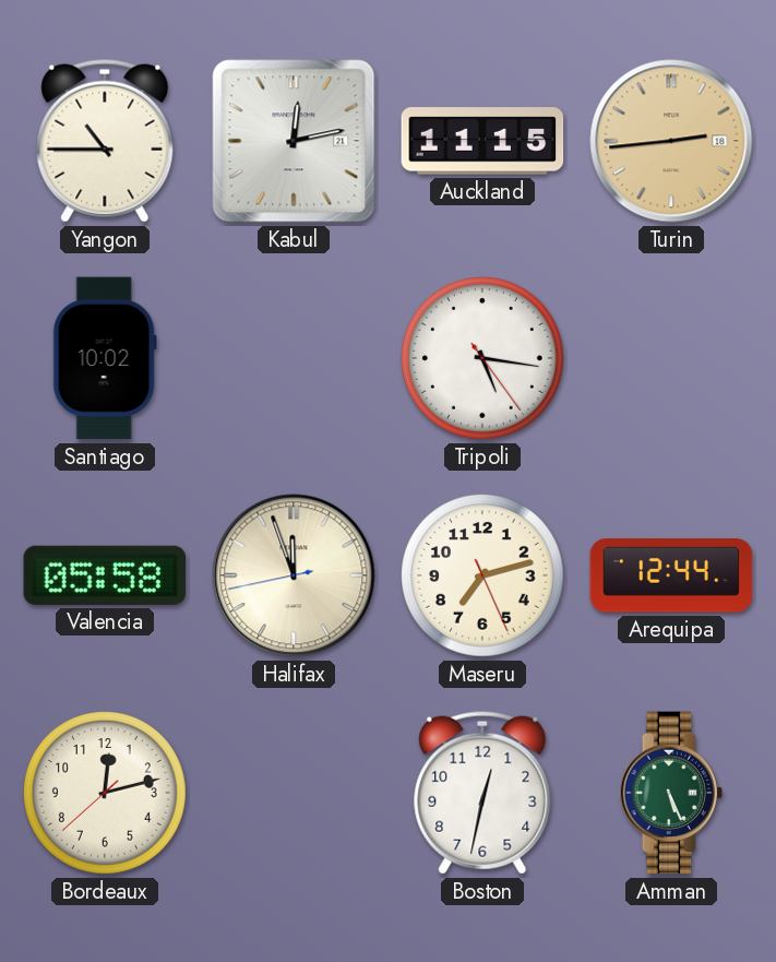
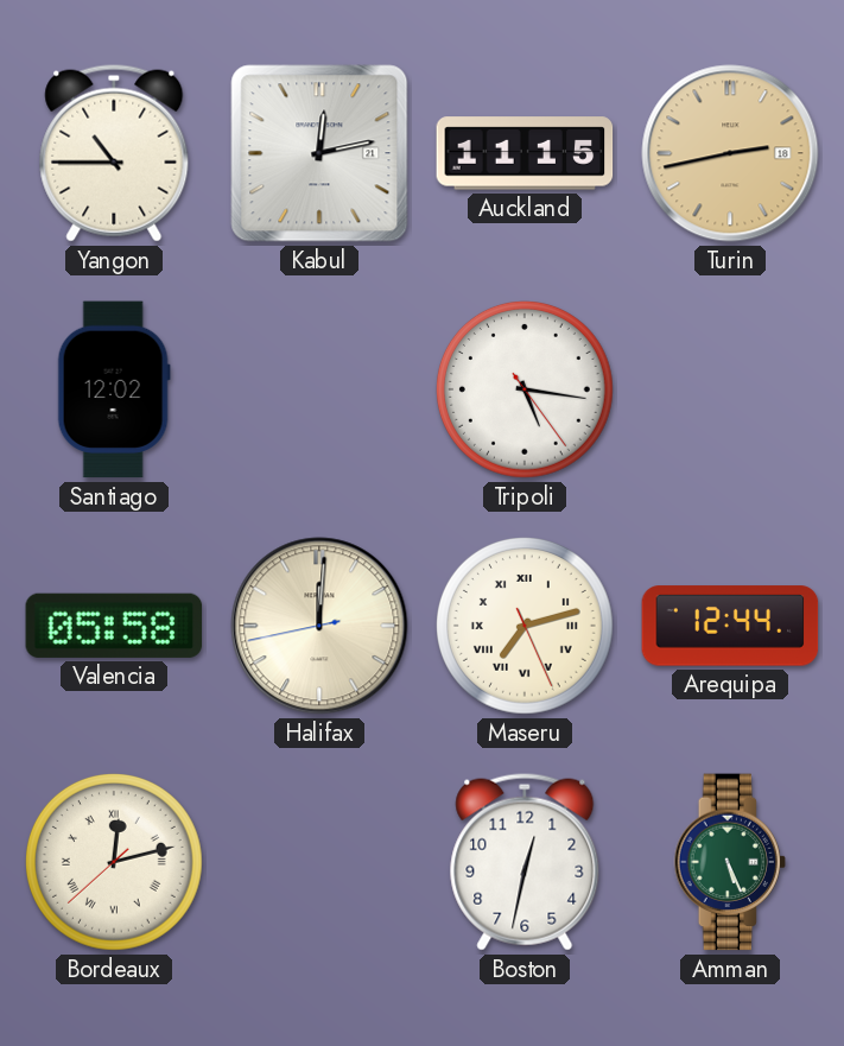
Turin: 2:44 -> 2:43
Santiago: 10:02 -> 12:02
Halifax: 11:56 -> 12:00
Maseru numerals: Arabic -> Roman
Bordeaux numerals: Arabic -> Roman
